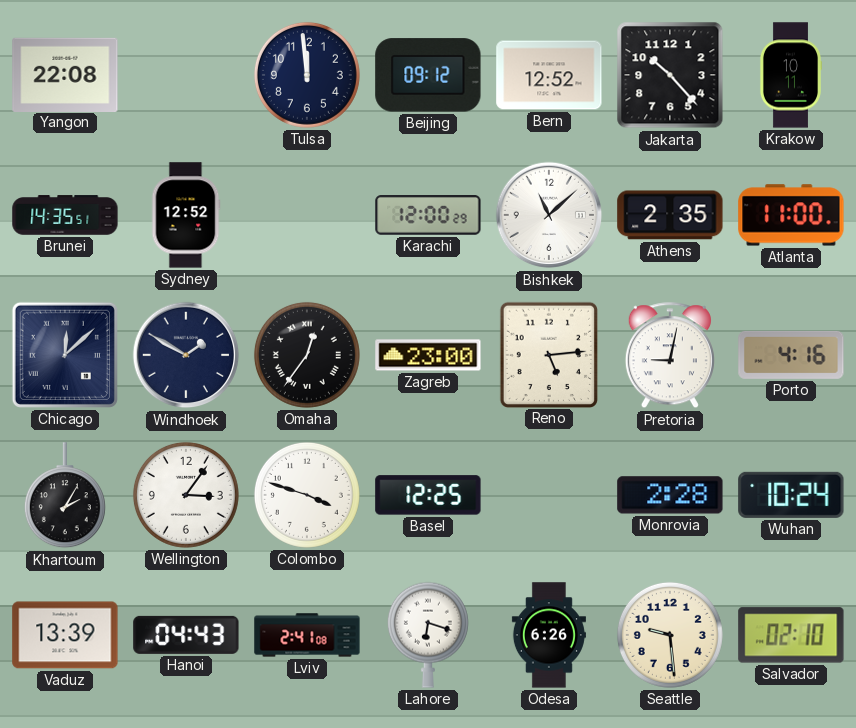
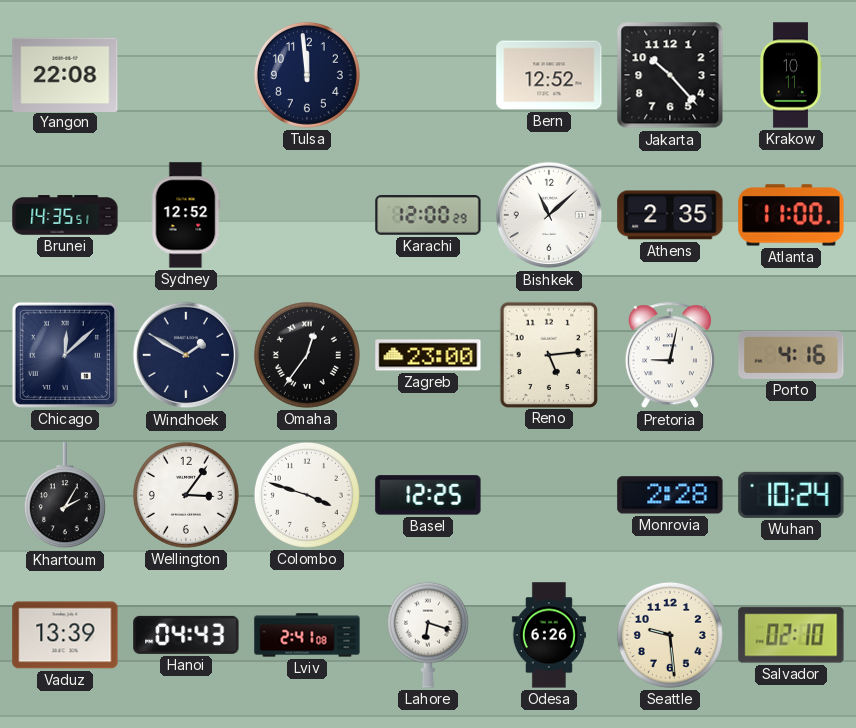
Beijing: 09:12 -> none
